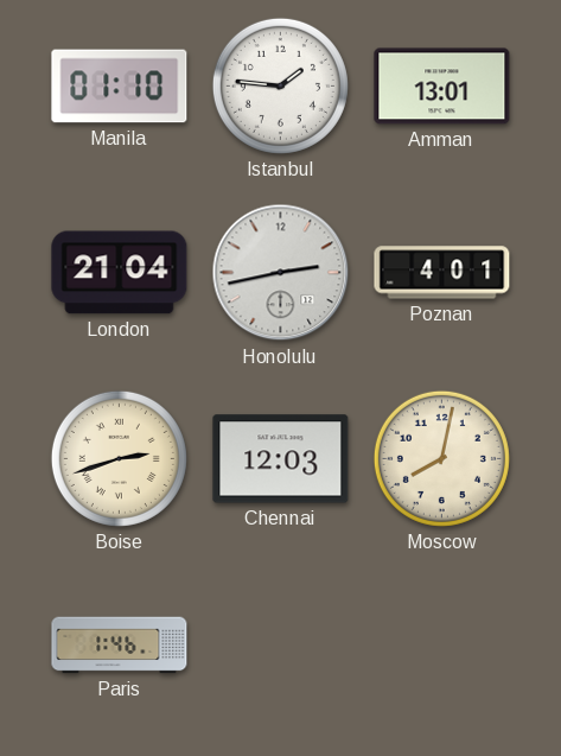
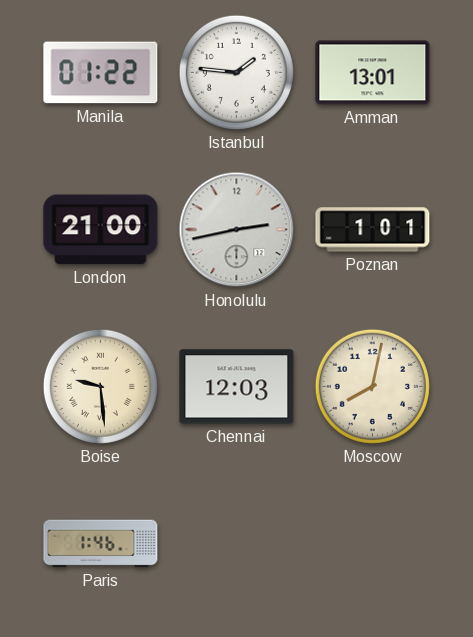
Manila: 01:10 -> 01:22
London: 21:04 -> 21:00
Poznan: 4:01 -> 1:01
Boise: 2:42 -> 9:29
